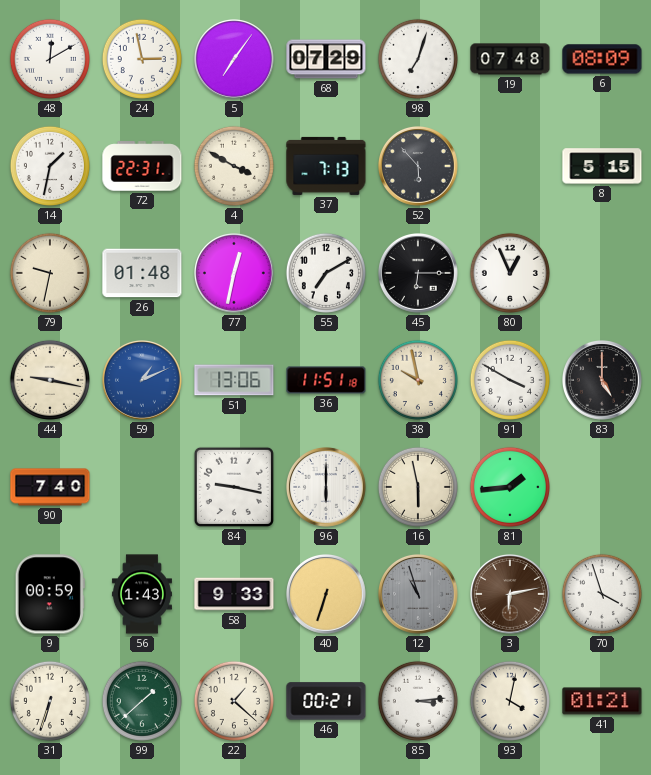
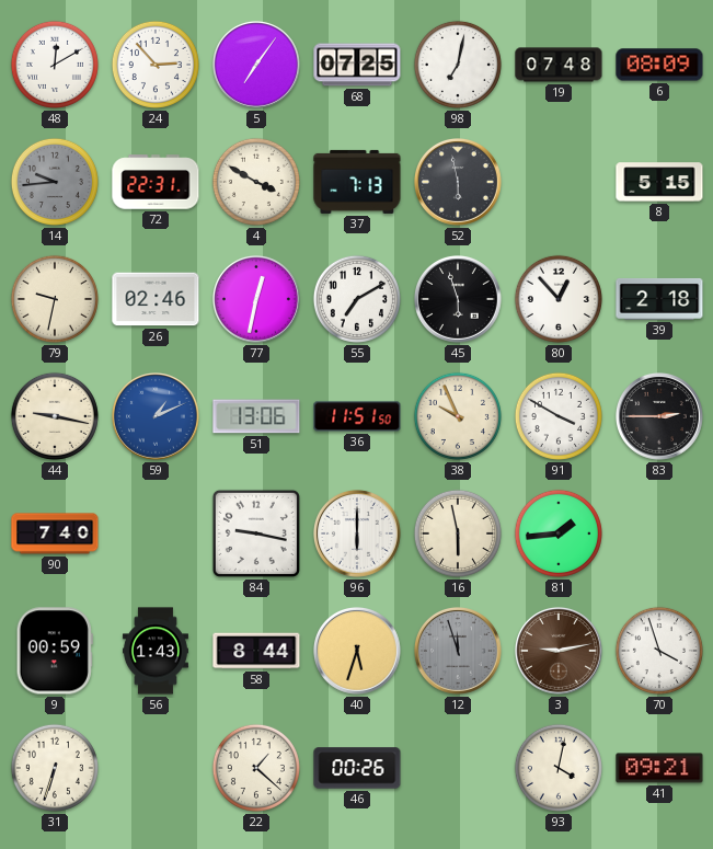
24: 2:58 -> 2:53
68: 07:29 -> 07:25
98: 7:03 -> 7:02
14: 1:32 -> 9:44
14 dial: white -> grey
52: 5:53 -> 5:58
26: 01:48 -> 02:46
45: 6:15 -> 5:57
80: 12:56 -> 12:53
39: none -> 2:18
36: 11:51:18 -> 11:51:50
38: 9:58 -> 9:56
83: 5:00 -> 2:45
58: 9:33 -> 8:44
40: 6:33 -> 5:33
12: 10:57 -> 11:57
3: 6:13 -> 9:13
99: 1:38 -> none
46: 00:21 -> 00:26
85: 3:14 -> none
41: 01:21 -> 09:21
